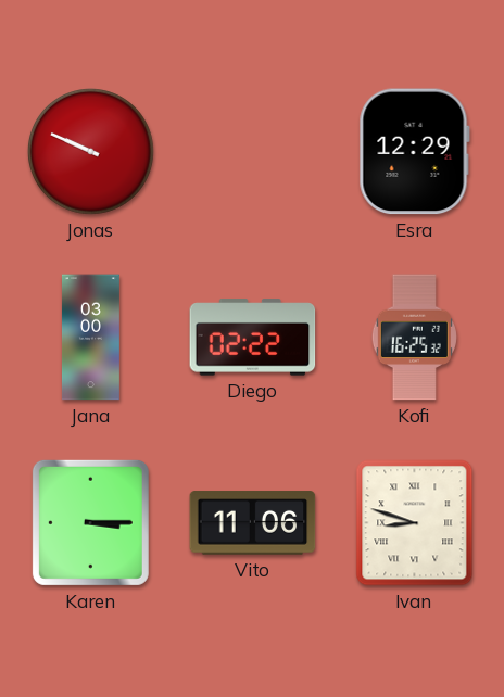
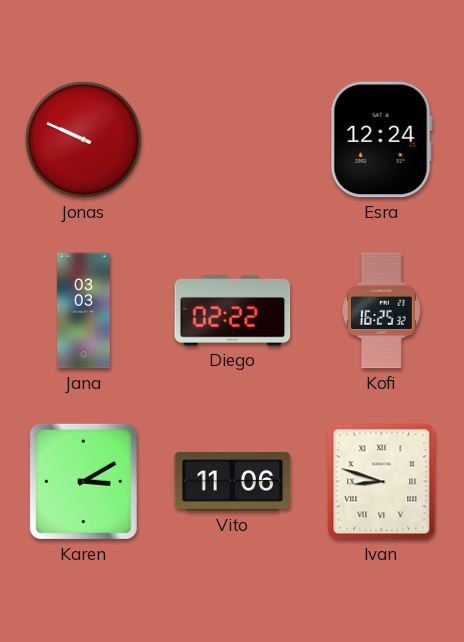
Esra: 12:29 -> 12:24
Jana: 03:00 -> 03:03
Karen: 3:15 -> 3:10
